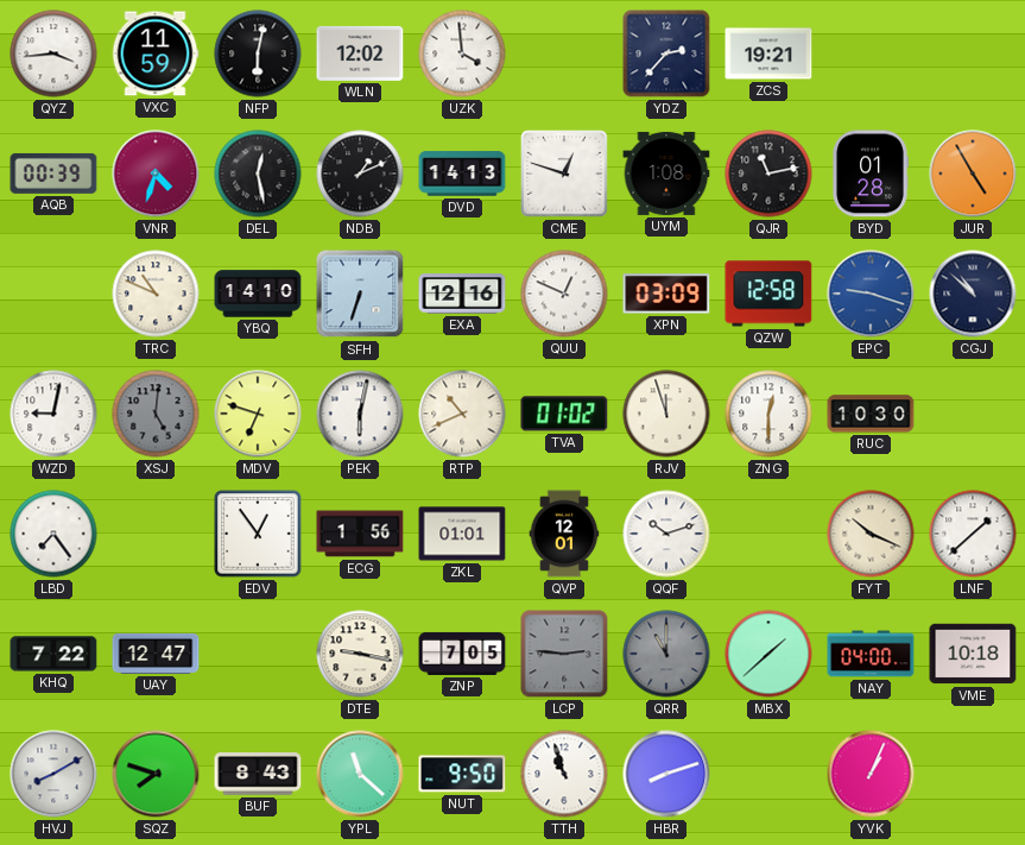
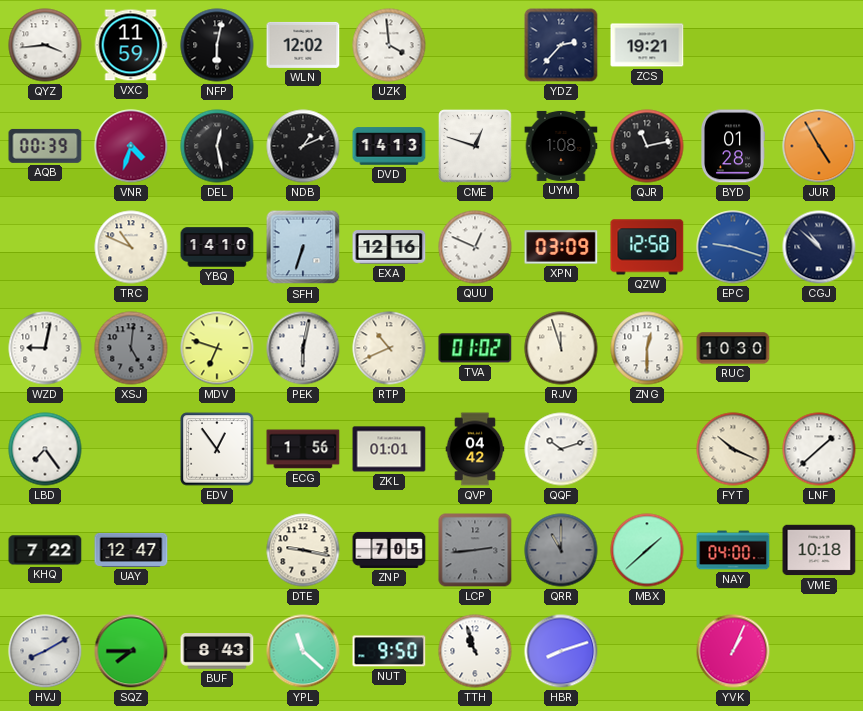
QVP: 12:01 -> 04:42
LCP: 2:46 -> 2:44
SQZ: 7:48 -> 7:45
